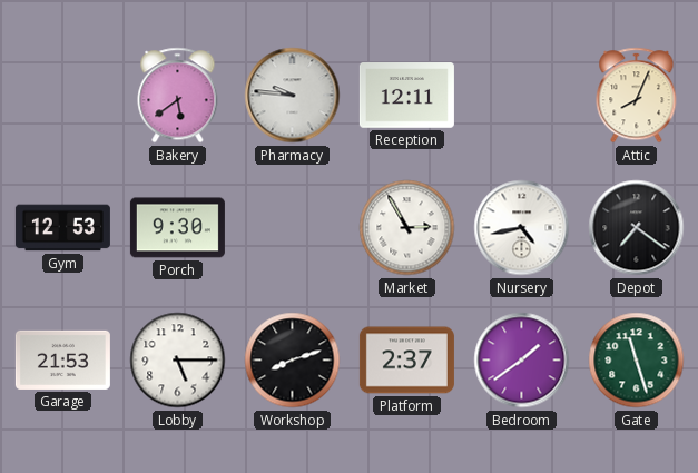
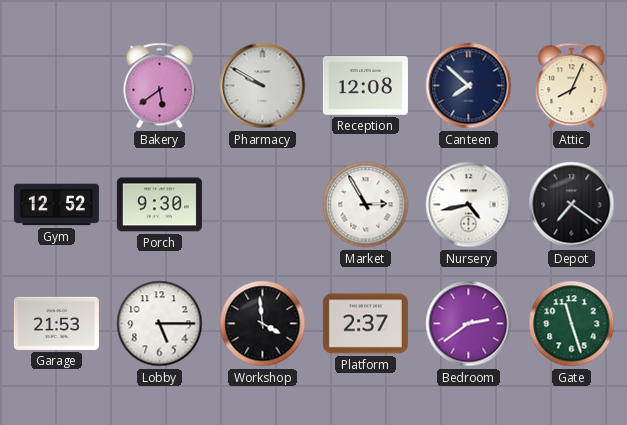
Pharmacy: 9:46 -> 9:50
Reception: 12:11 -> 12:08
Canteen: none -> 7:52
Gym: 12:53 -> 12:52
Workshop: 8:12 -> 3:59
Bedroom: 1:39 -> 2:39
